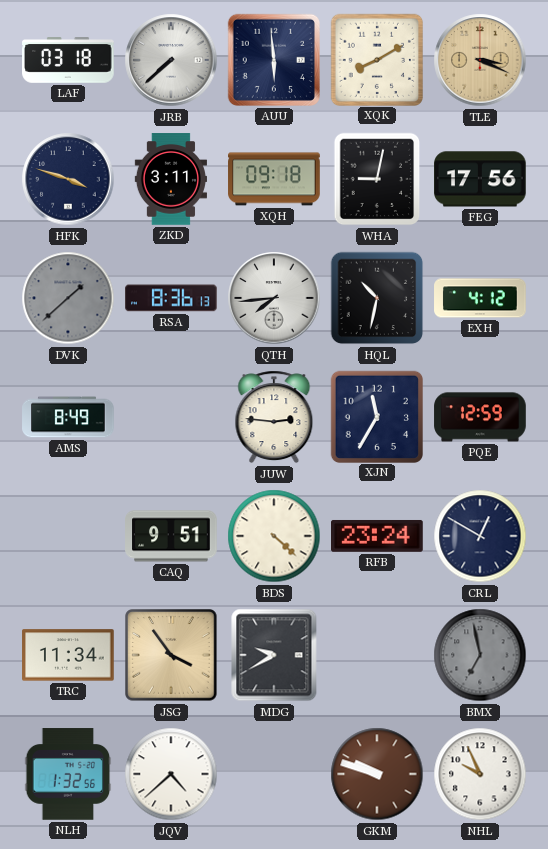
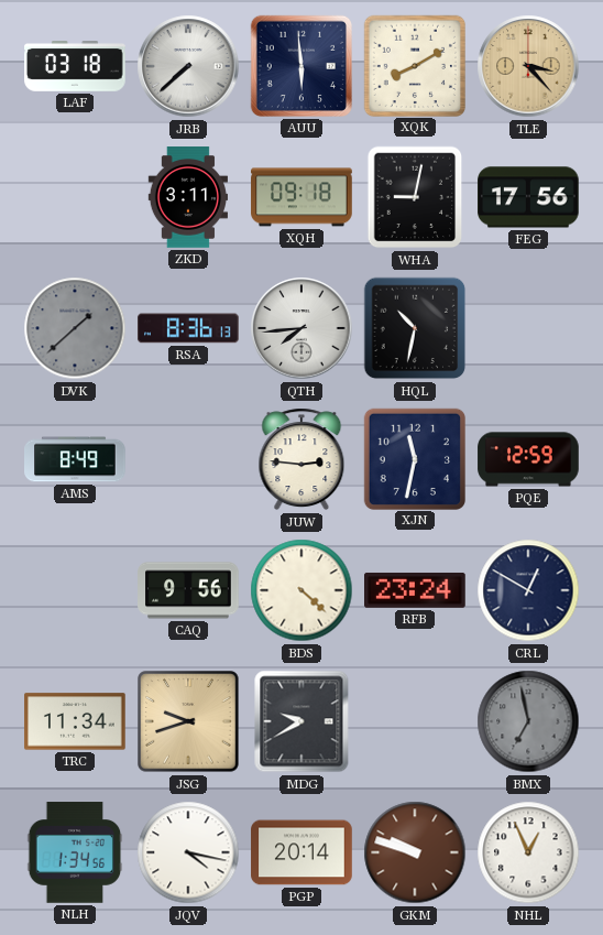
TLE: 3:19 -> 3:23
HFK: 3:48 -> none
EXH: 4:12 -> none
XJN: 11:35 -> 11:32
CAQ: 9:51 -> 9:56
JSG: 3:54 -> 9:42
NLH: 1:32 -> 1:34
JQV: 4:38 -> 4:17
PGP: none -> 20:14
NHL: 9:56 -> 12:56
